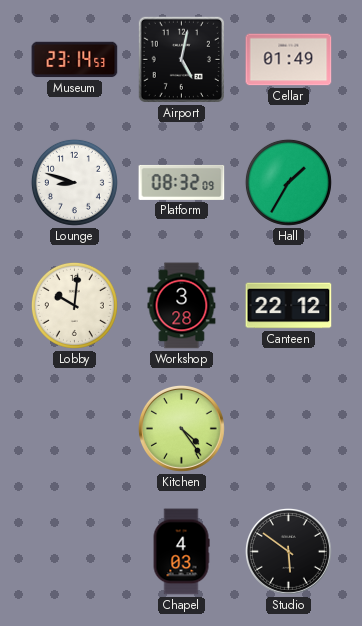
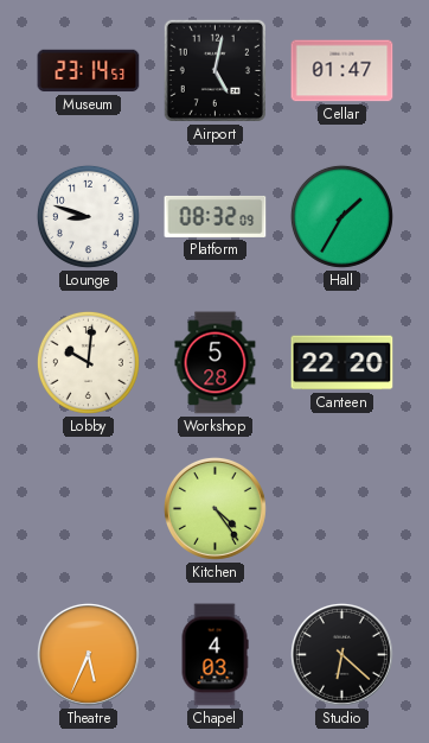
Cellar: 01:49 -> 01:47
Workshop: 3:28 -> 5:28
Canteen: 22:12 -> 22:20
Theatre: none -> 5:34
Studio: 5:51 -> 6:22
